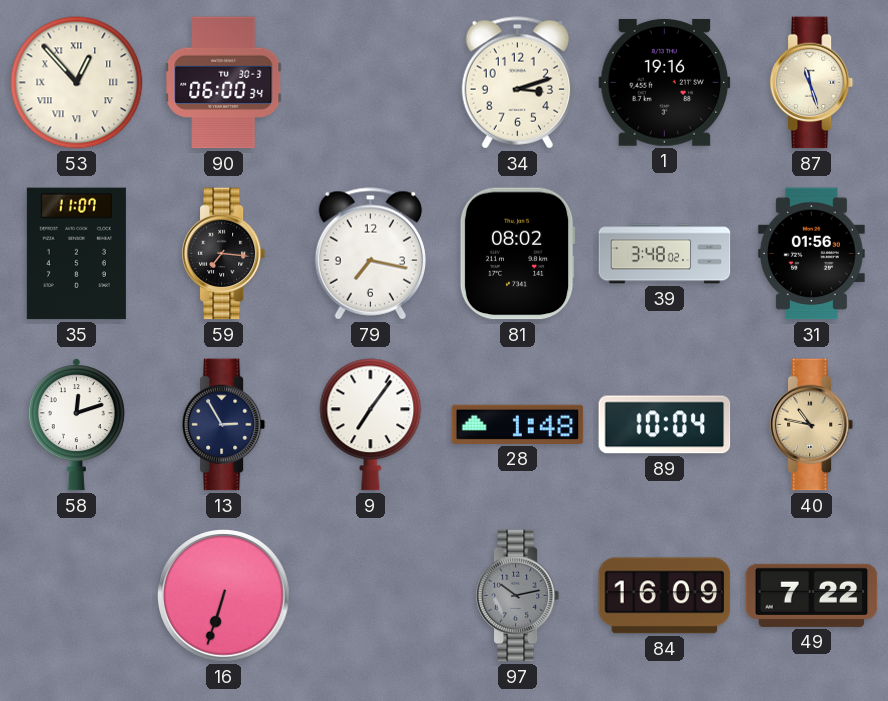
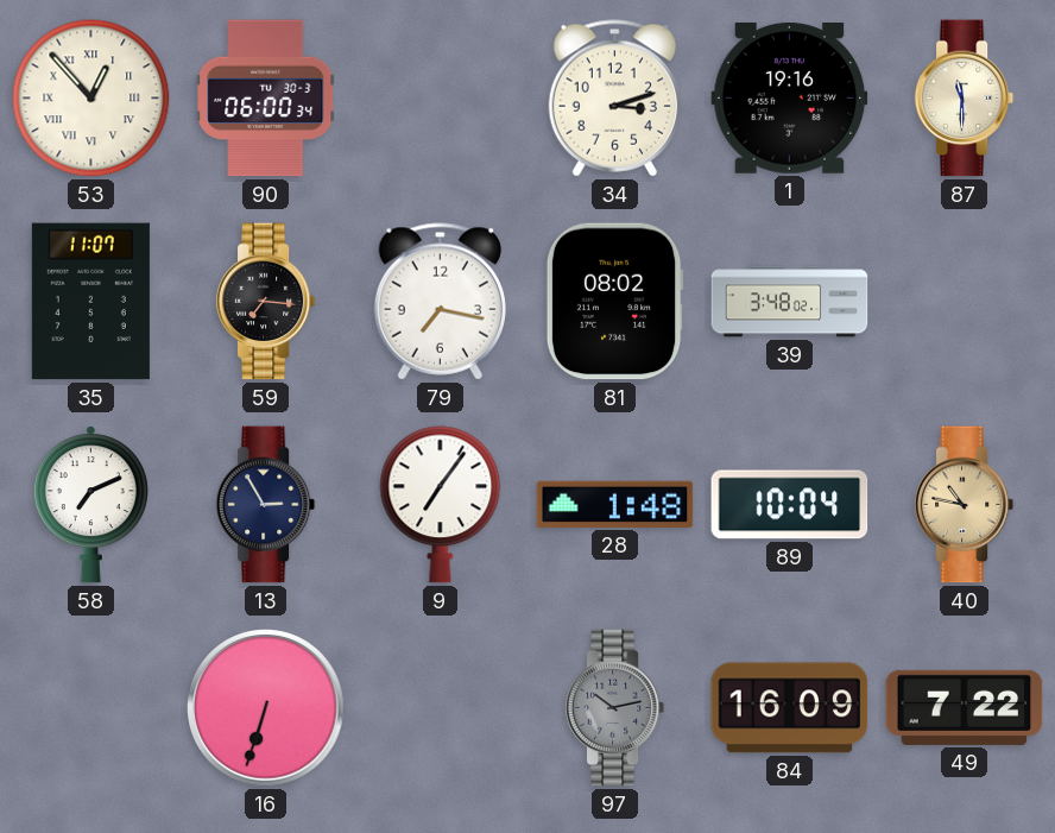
87: 11:27 -> 11:30
31: 01:56 -> none
58: 12:12 -> 7:11
